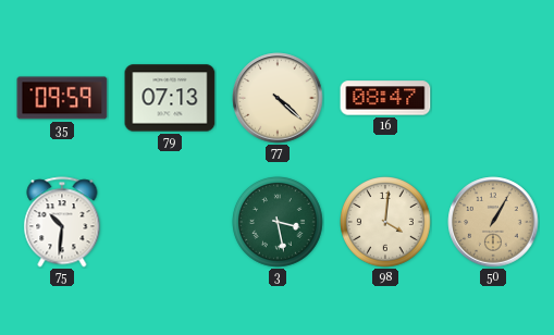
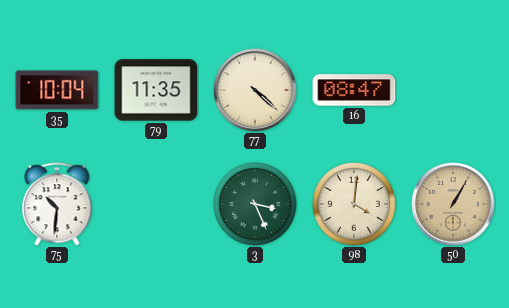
35: 09:59 -> 10:04
79: 07:13 -> 11:35
3: 3:28 -> 3:26
